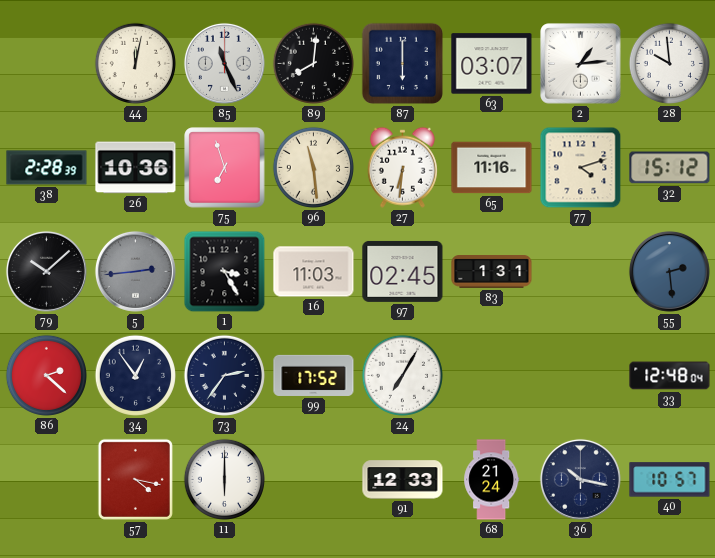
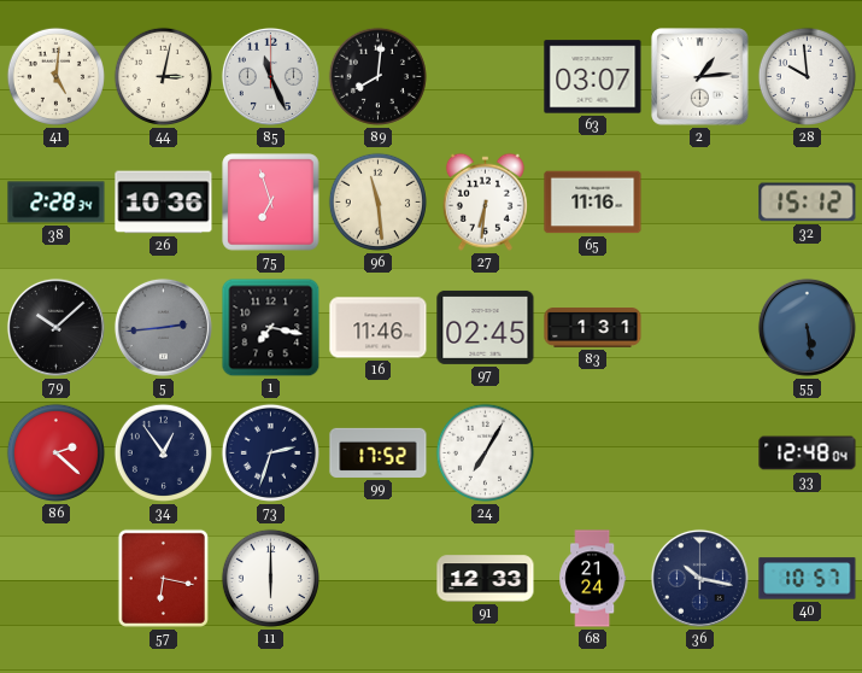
41: none -> 5:01
44: 12:02 -> 3:02
87: 6:00 -> none
38: 2:28:39 -> 2:28:34
77: 4:12 -> none
1: 3:25 -> 7:17
16: 11:03 -> 11:46
55: 2:29 -> 5:29
73: 2:36 -> 2:33
57: 4:17 -> 6:17
